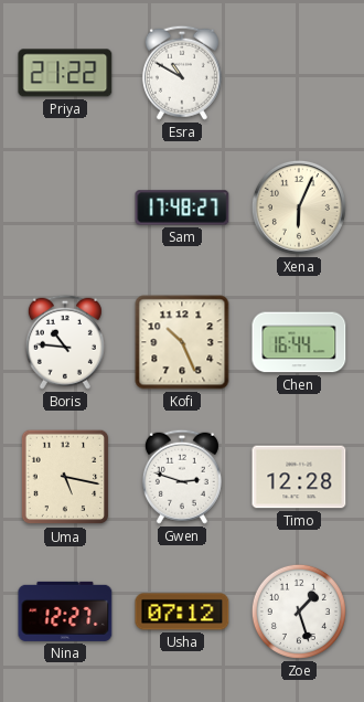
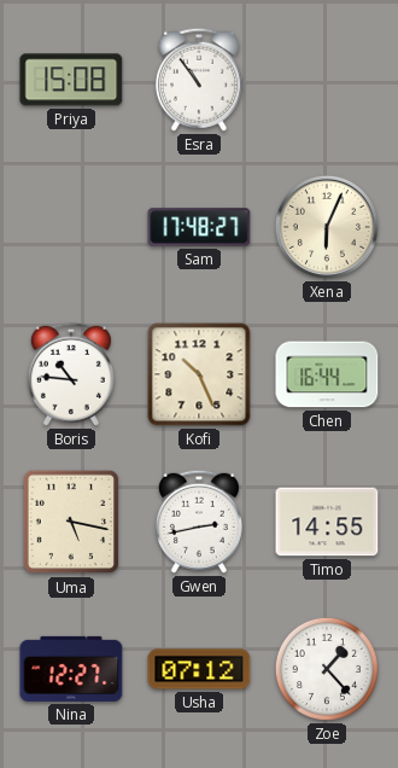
Priya: 21:22 -> 15:08
Esra: 10:50 -> 10:54
Gwen: 2:48 -> 2:43
Timo: 12:28 -> 14:55
Zoe: 1:27 -> 1:23
